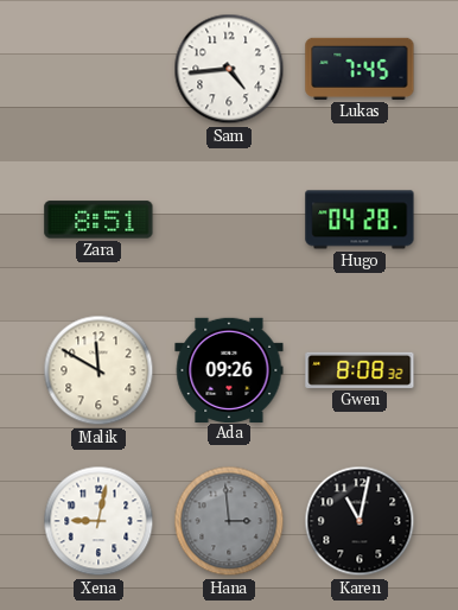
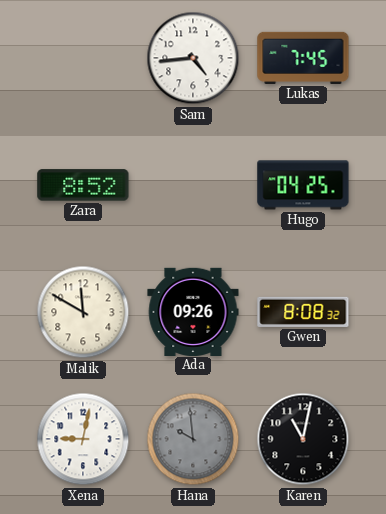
Zara: 8:51 -> 8:52
Hugo: 04:28 -> 04:25
Hana: 2:59 -> 9:59
